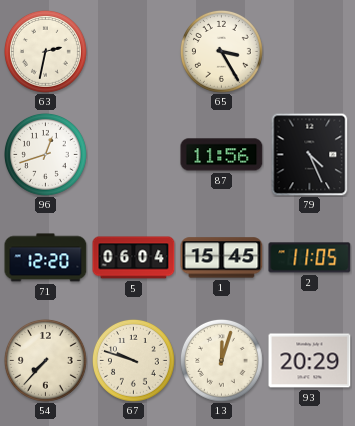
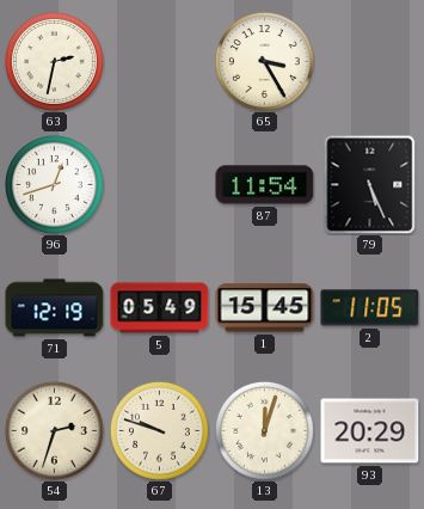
87: 11:56 -> 11:54
79: 4:26 -> 5:26
71: 12:20 -> 12:19
5: 06:04 -> 05:49
54: 7:37 -> 2:33
